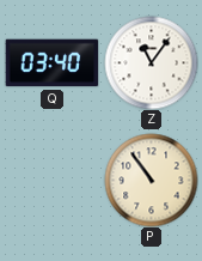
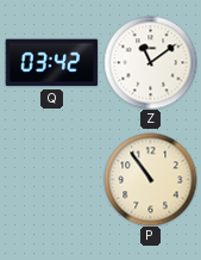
Q: 03:40 -> 03:42
Z: 11:06 -> 11:09
